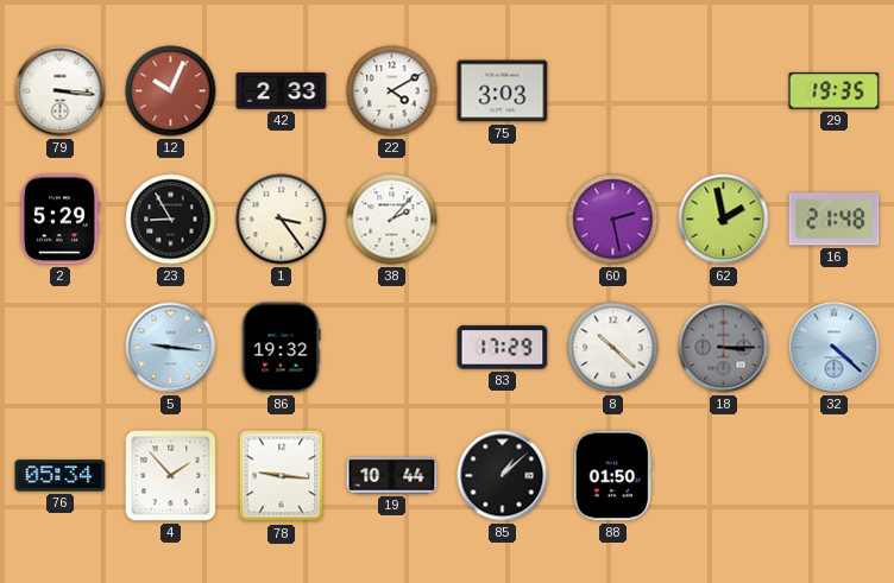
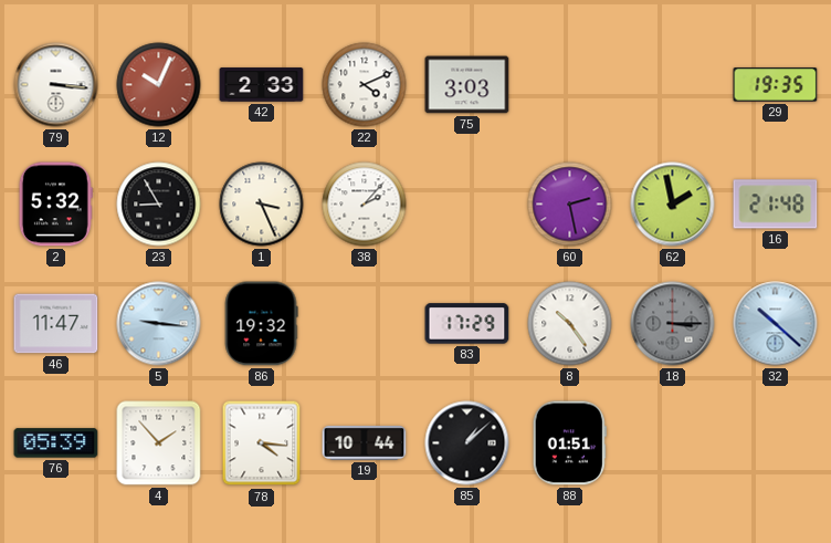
22: 4:10 -> 4:11
2: 5:29 -> 5:32
1: 3:24 -> 3:26
46: none -> 11:47
8: 10:22 -> 10:24
32: 4:22 -> 10:22
76: 05:34 -> 05:39
78: 9:16 -> 4:16
88: 01:50 -> 01:51
